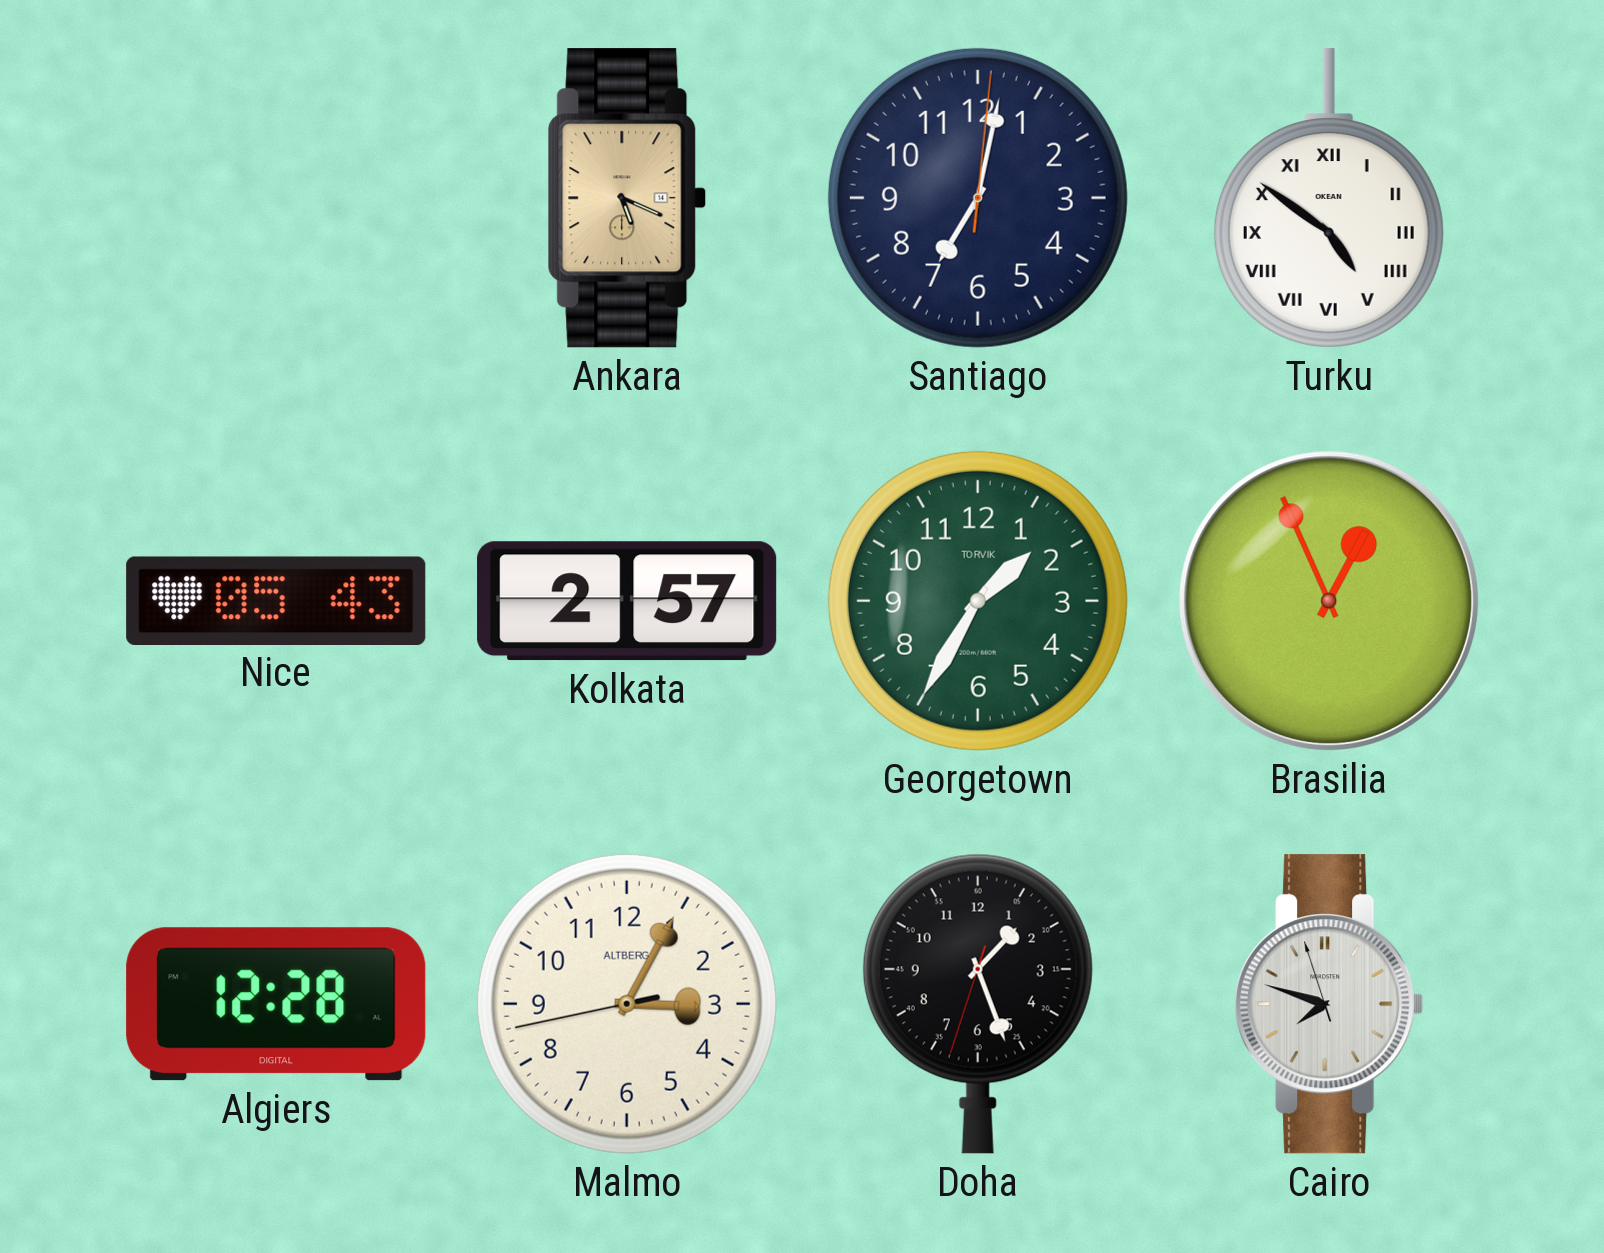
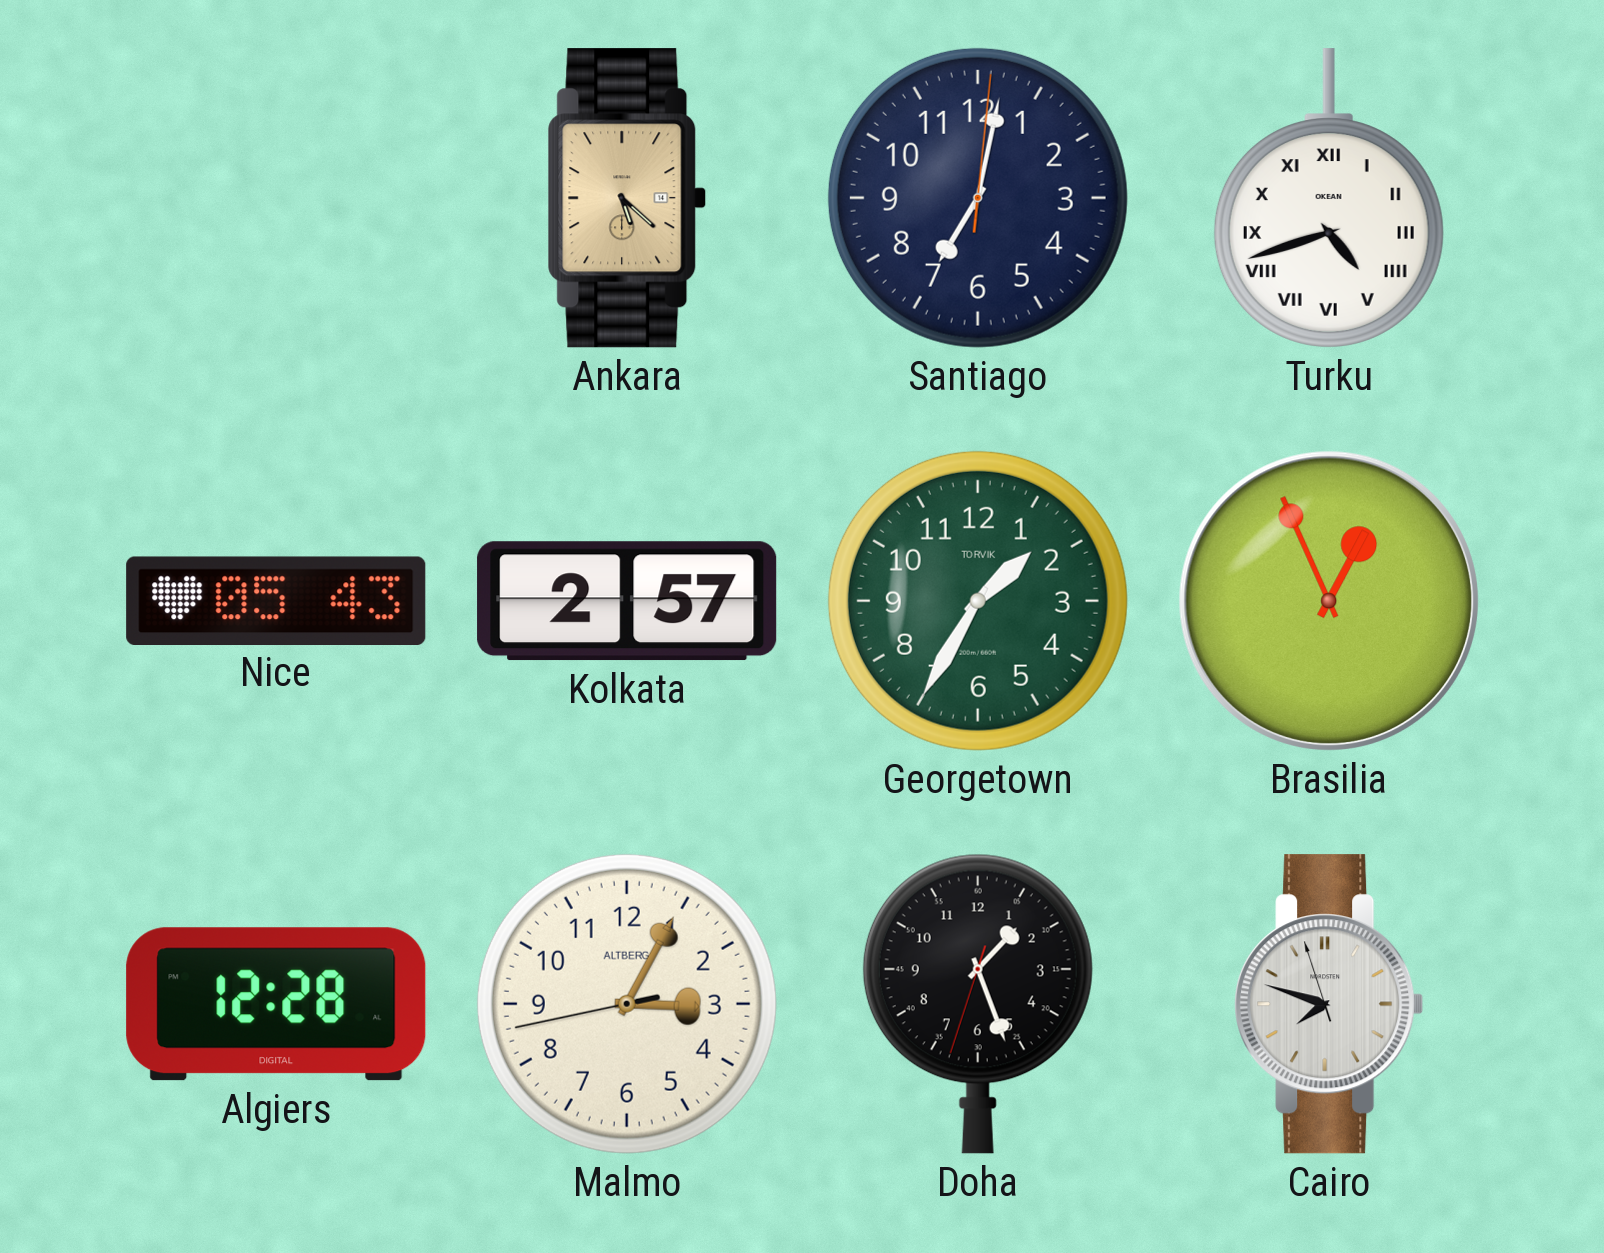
Ankara: 5:19 -> 5:22
Turku: 4:51 -> 4:42
